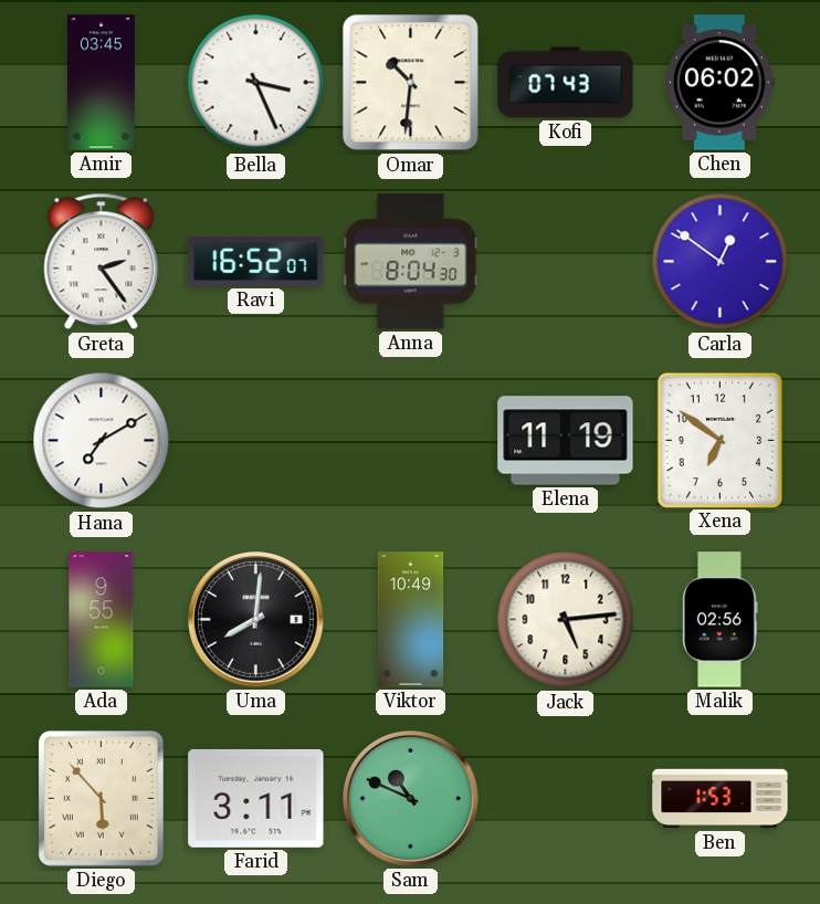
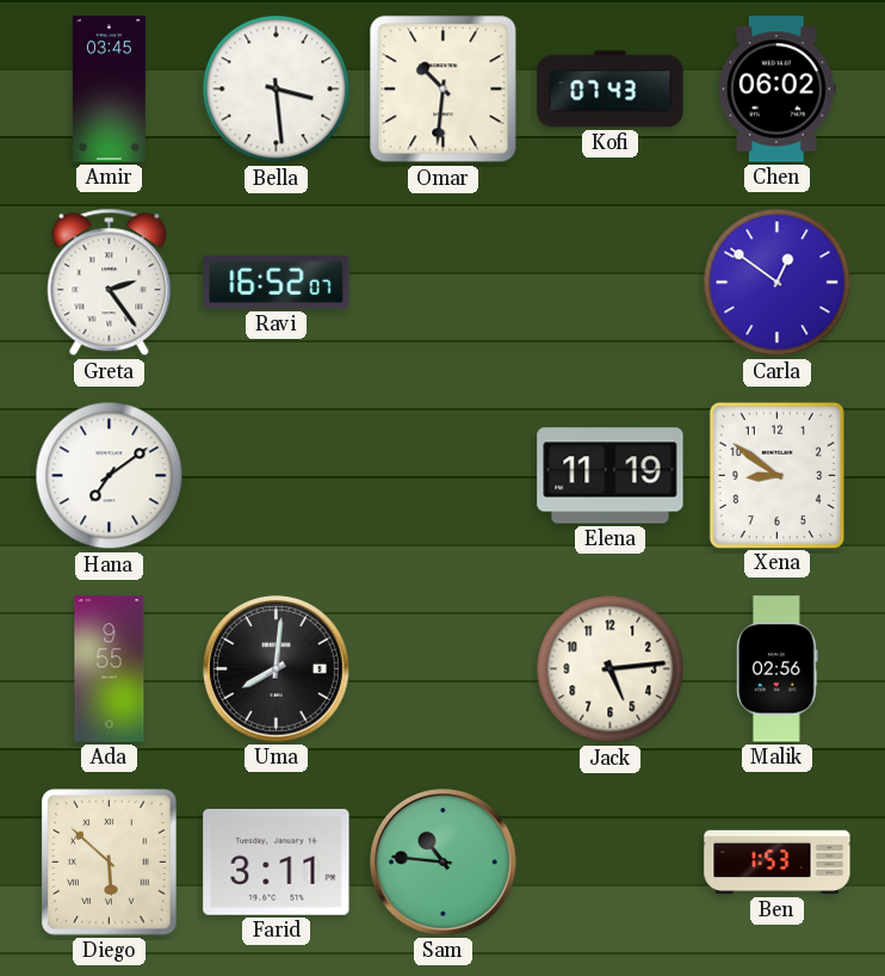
Bella: 3:26 -> 3:29
Anna: 8:04 -> none
Hana: 7:10 -> 7:09
Xena: 6:51 -> 8:51
Viktor: 10:49 -> none
Diego: 5:53 -> 5:52
Sam: 10:49 -> 10:46
